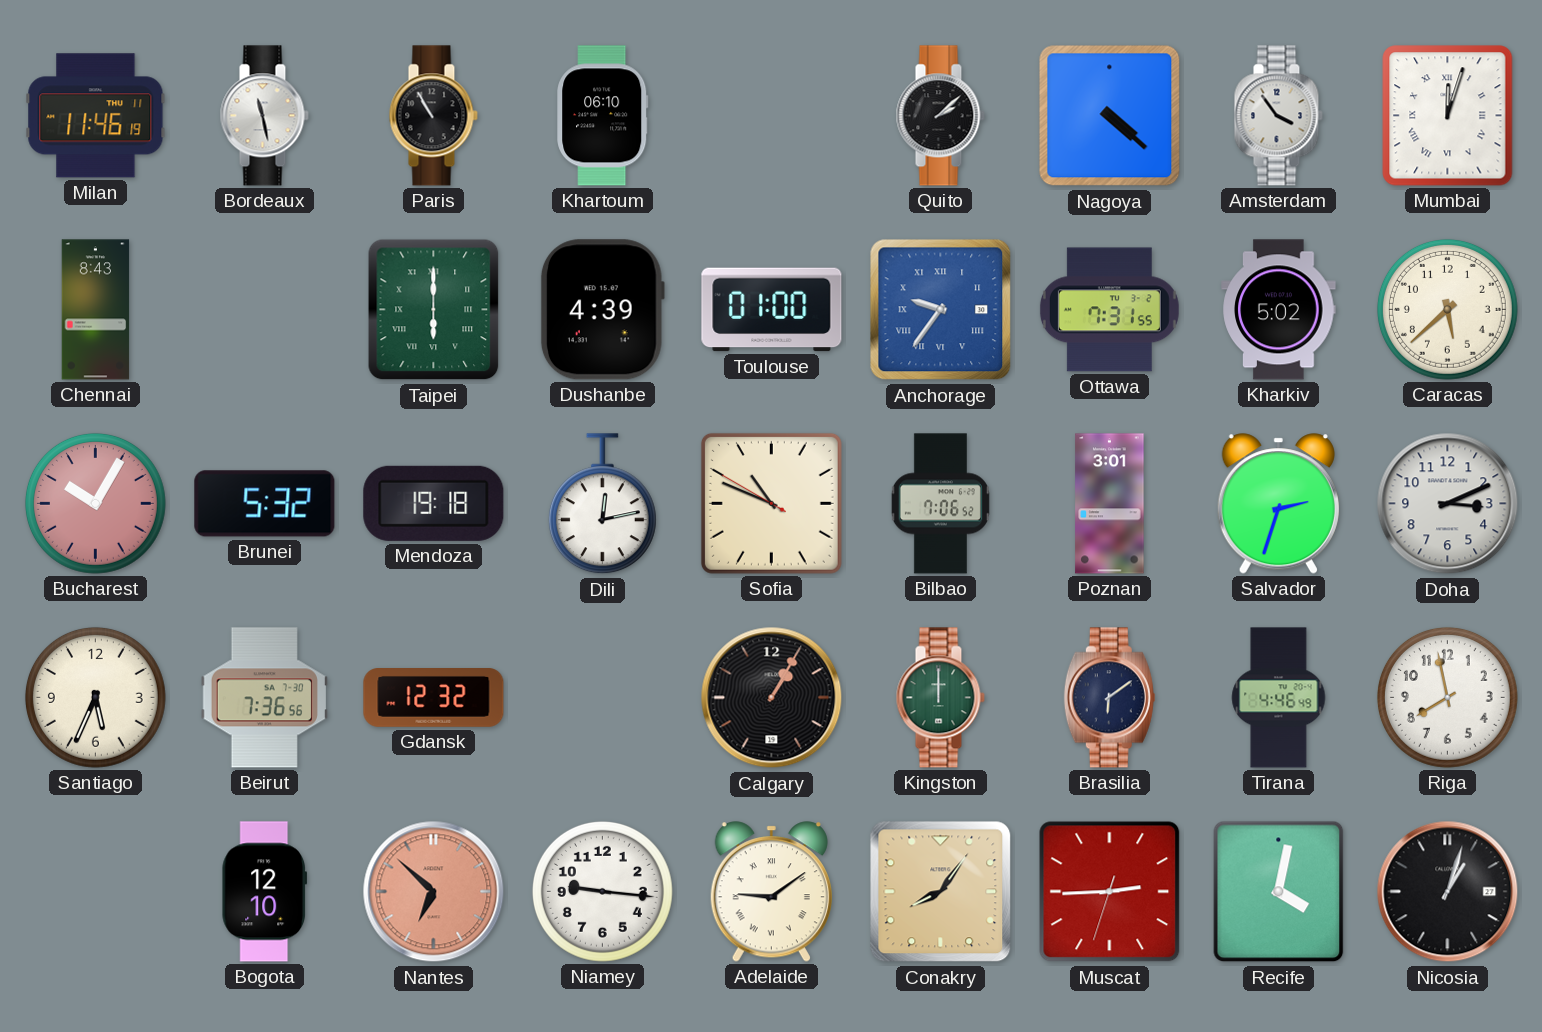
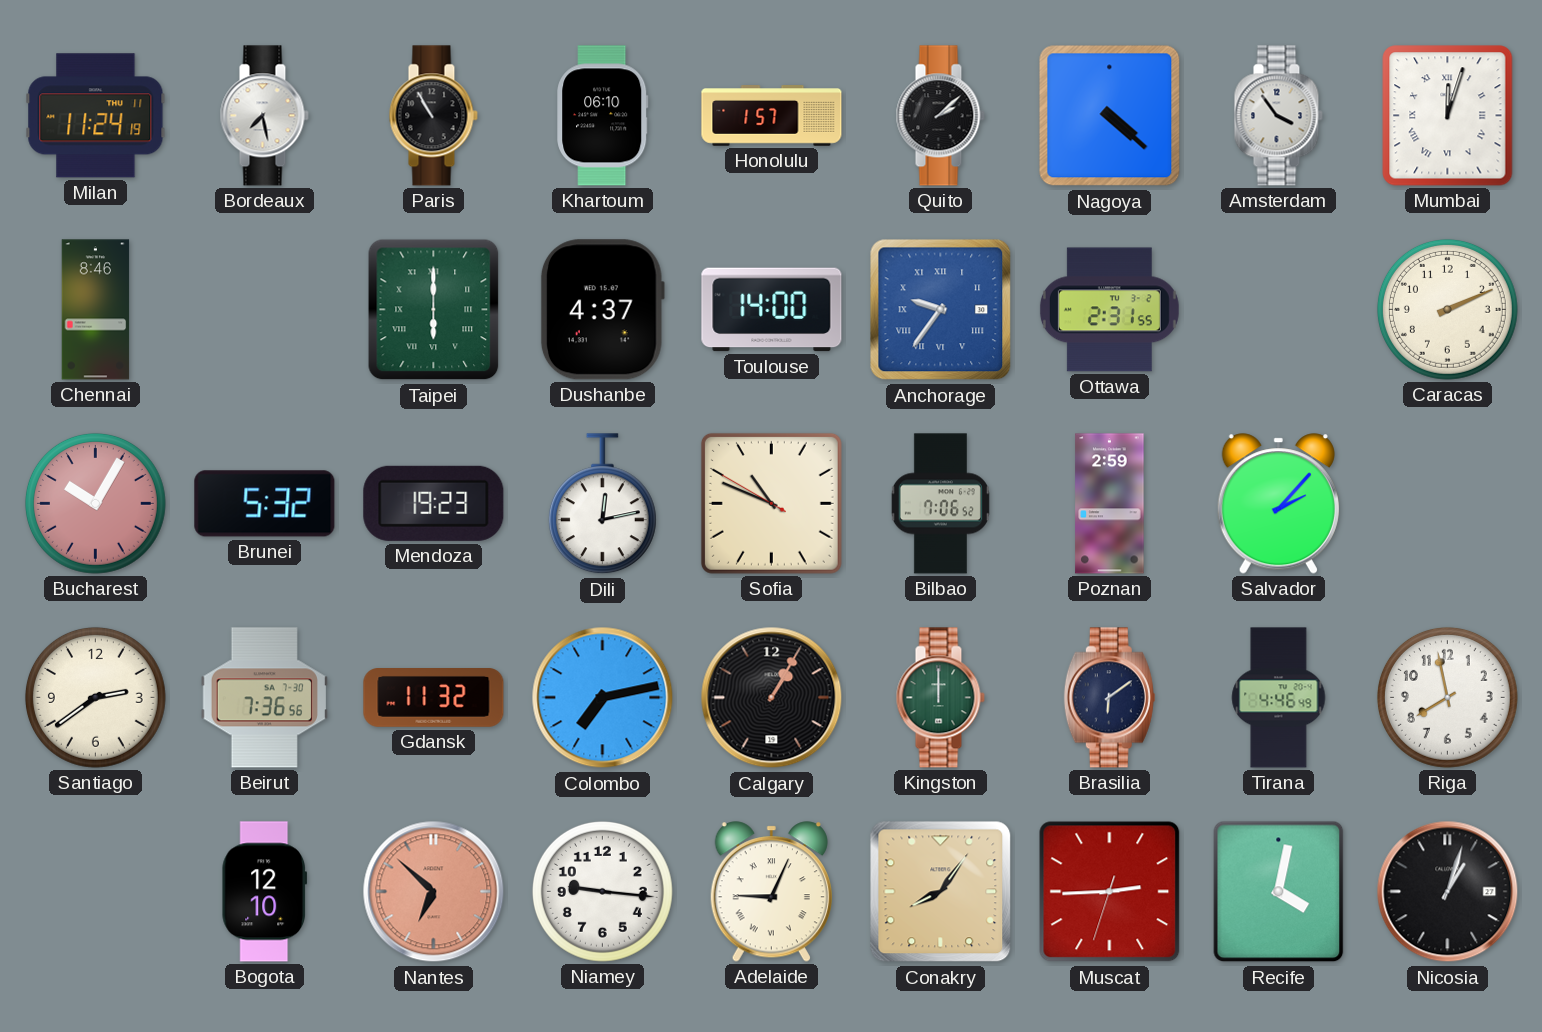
Milan: 11:46 -> 11:24
Bordeaux: 11:28 -> 7:28
Honolulu: none -> 1:57
Chennai: 8:43 -> 8:46
Dushanbe: 4:39 -> 4:37
Toulouse: 01:00 -> 14:00
Ottawa: 7:31 -> 2:31
Kharkiv: 5:02 -> none
Caracas: 5:38 -> 2:11
Mendoza: 19:18 -> 19:23
Poznan: 3:01 -> 2:59
Salvador: 2:33 -> 2:07
Doha: 3:11 -> none
Santiago: 5:34 -> 2:39
Gdansk: 12:32 -> 11:32
Colombo: none -> 7:13
Adelaide: 9:09 -> 9:04
